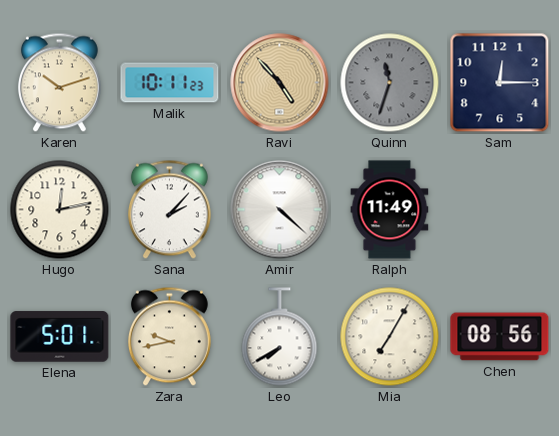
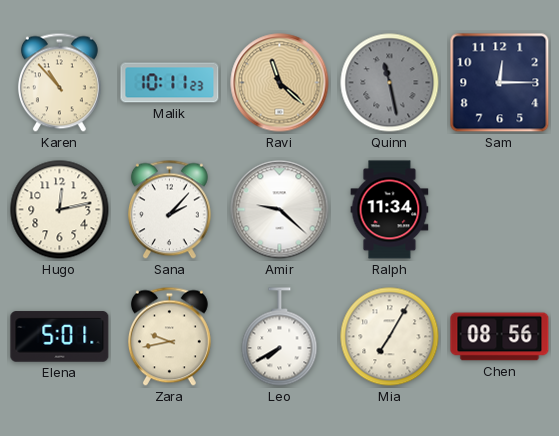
Karen: 10:12 -> 10:53
Ravi: 4:53 -> 11:22
Quinn: 11:33 -> 11:28
Amir: 4:22 -> 9:22
Ralph: 11:49 -> 11:34
